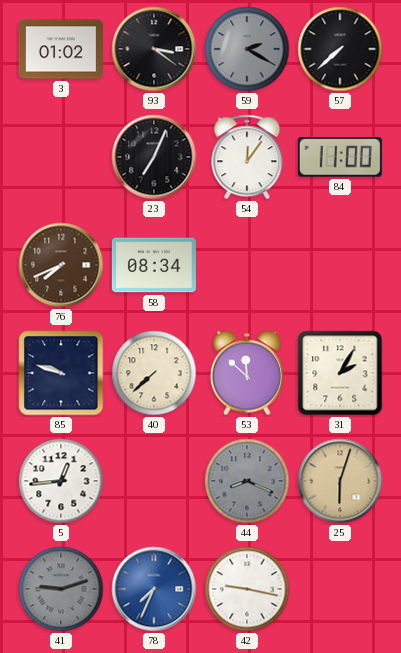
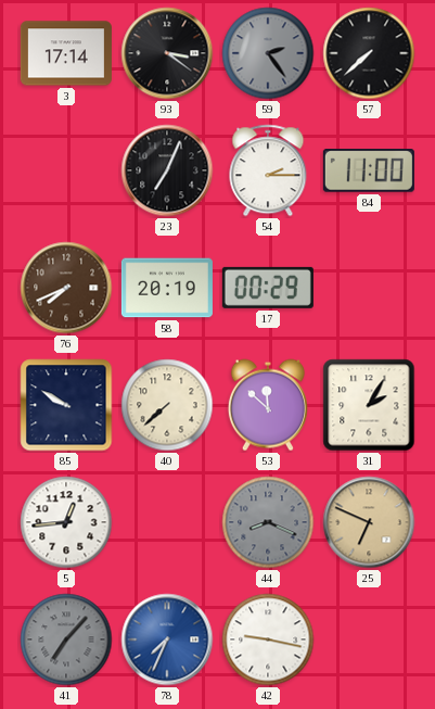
3: 01:02 -> 17:14
59: 2:20 -> 2:24
54: 12:06 -> 2:15
58: 08:34 -> 20:19
17: none -> 00:29
85: 9:48 -> 9:50
25: 6:03 -> 6:49
41: 9:12 -> 7:07
